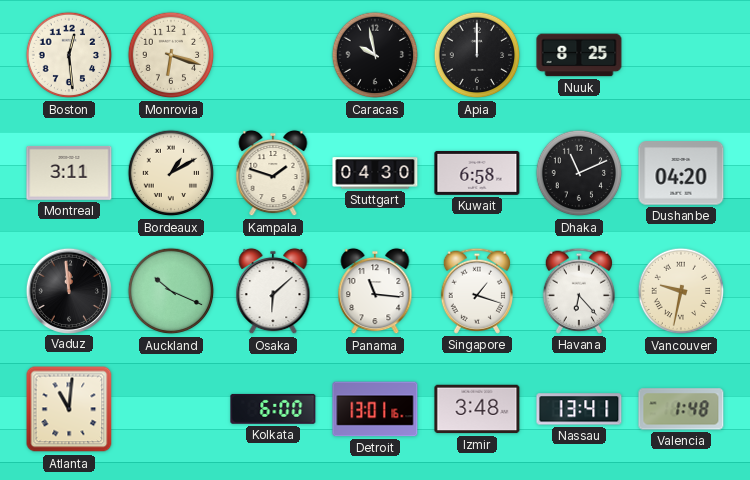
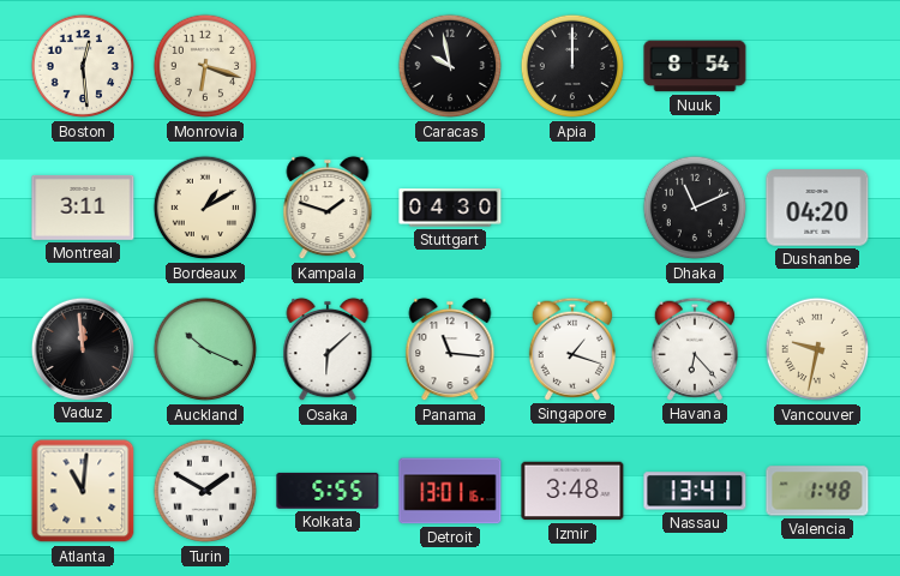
Nuuk: 8:25 -> 8:54
Kuwait: 6:58 -> none
Turin: none -> 1:50
Kolkata: 6:00 -> 5:55
